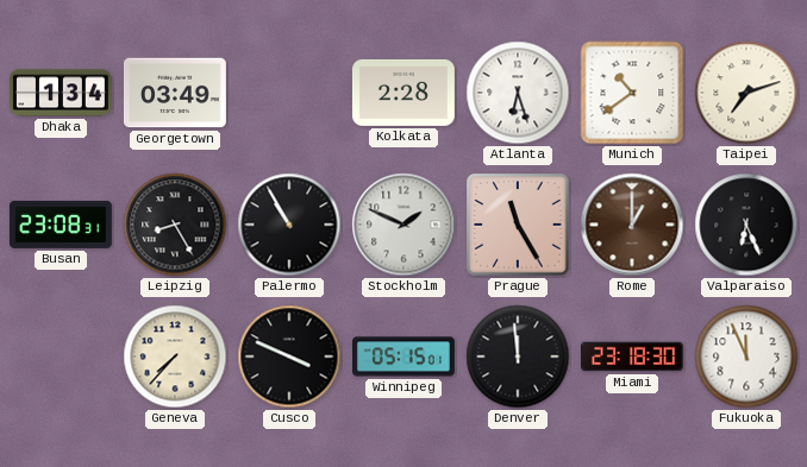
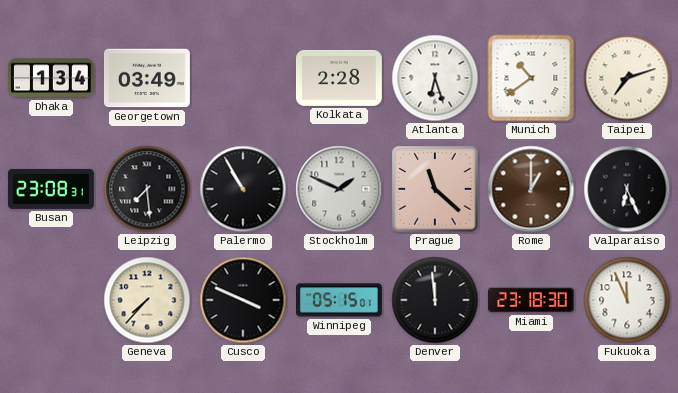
Leipzig: 8:25 -> 7:29
Prague: 11:25 -> 11:22
